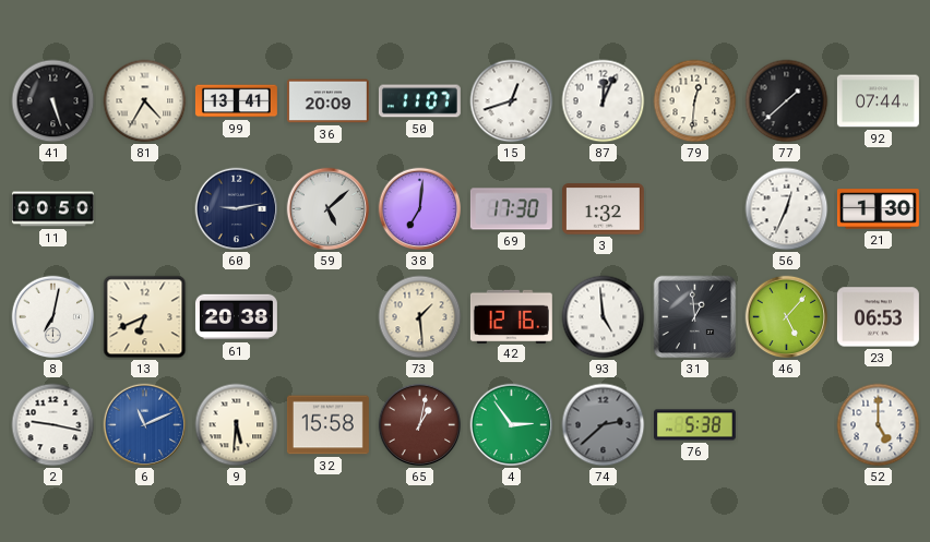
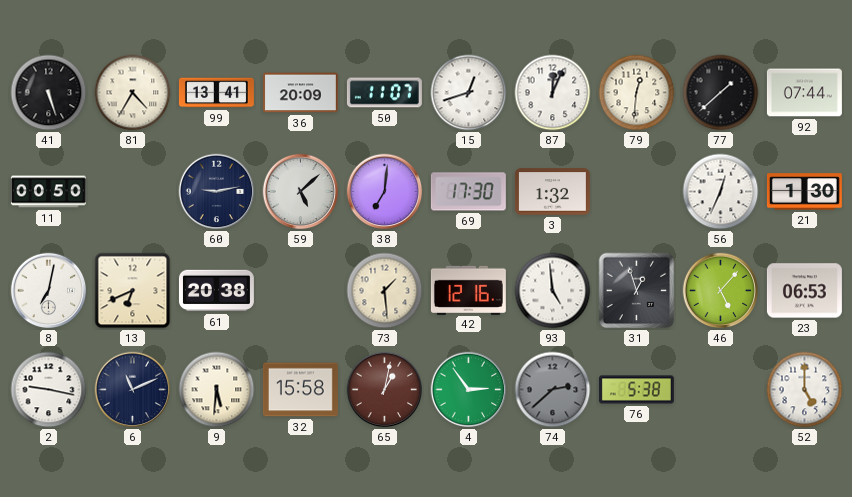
31: 12:59 -> 12:57
6 dial: blue -> navy
